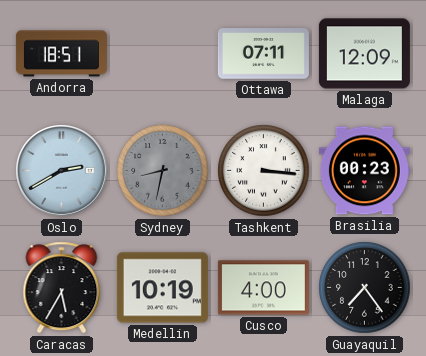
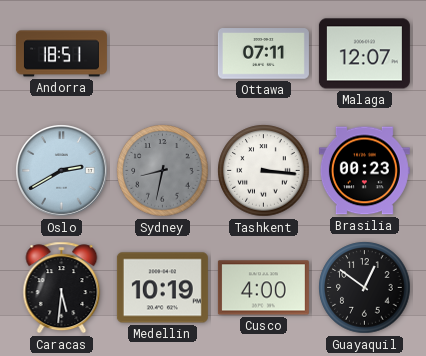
Malaga: 12:09 -> 12:07
Caracas: 5:35 -> 5:31
Guayaquil: 7:24 -> 12:51
